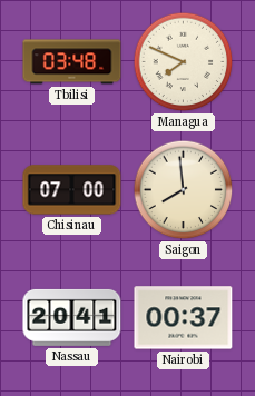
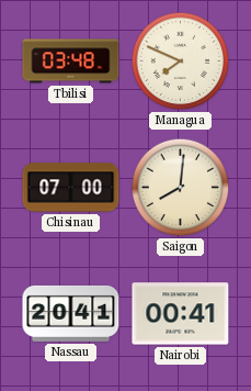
Saigon: 7:59 -> 8:01
Nairobi: 00:37 -> 00:41
